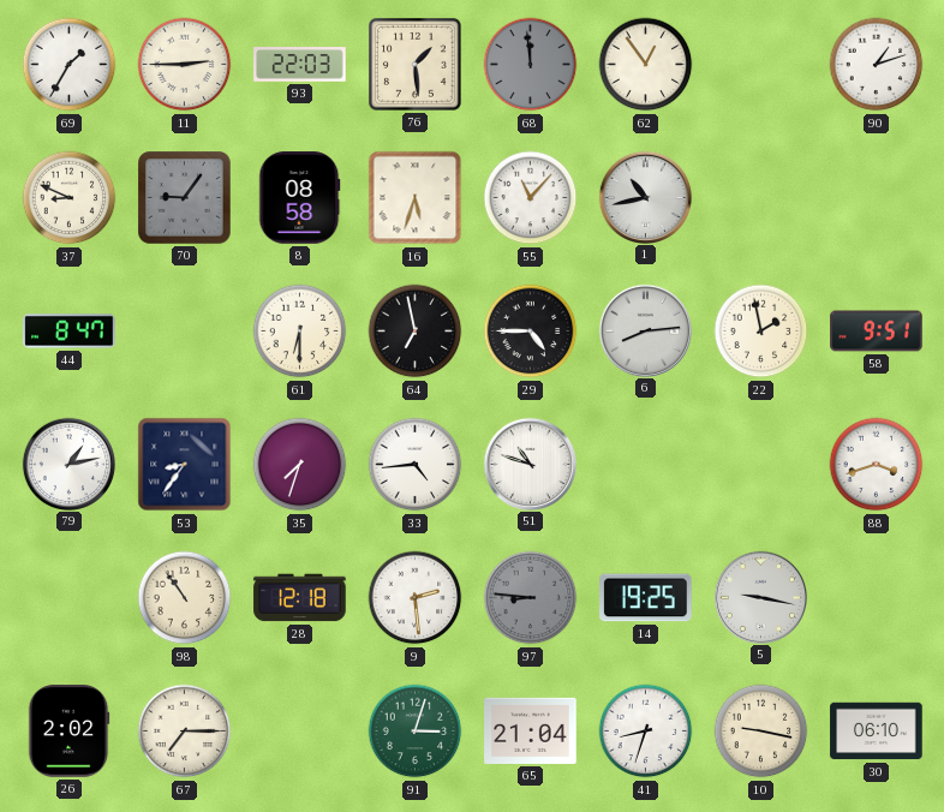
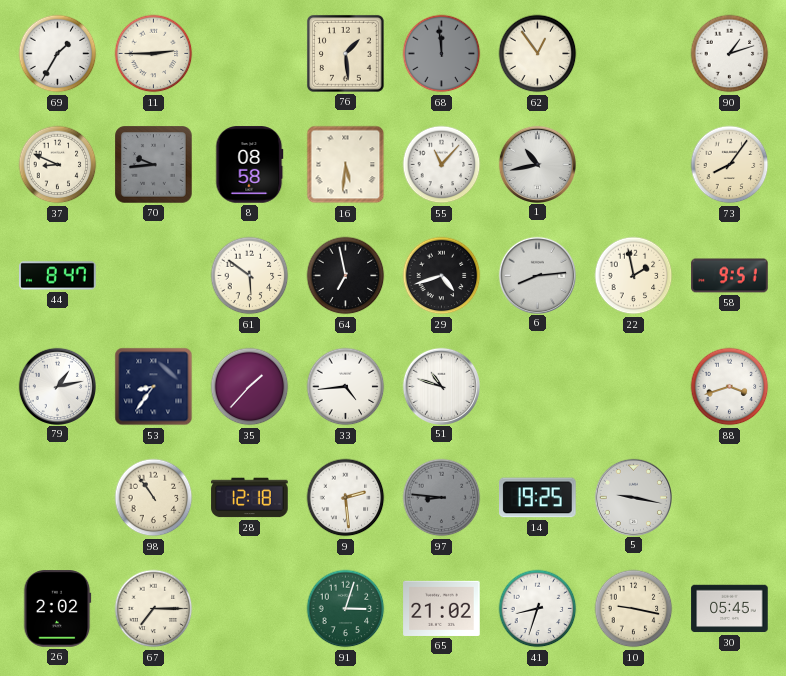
93: 22:03 -> none
70: 9:06 -> 9:44
16: 5:33 -> 5:31
73: none -> 8:06
61: 6:30 -> 5:51
29: 4:45 -> 4:42
35: 7:33 -> 1:37
65: 21:04 -> 21:02
30: 06:10 -> 05:45
